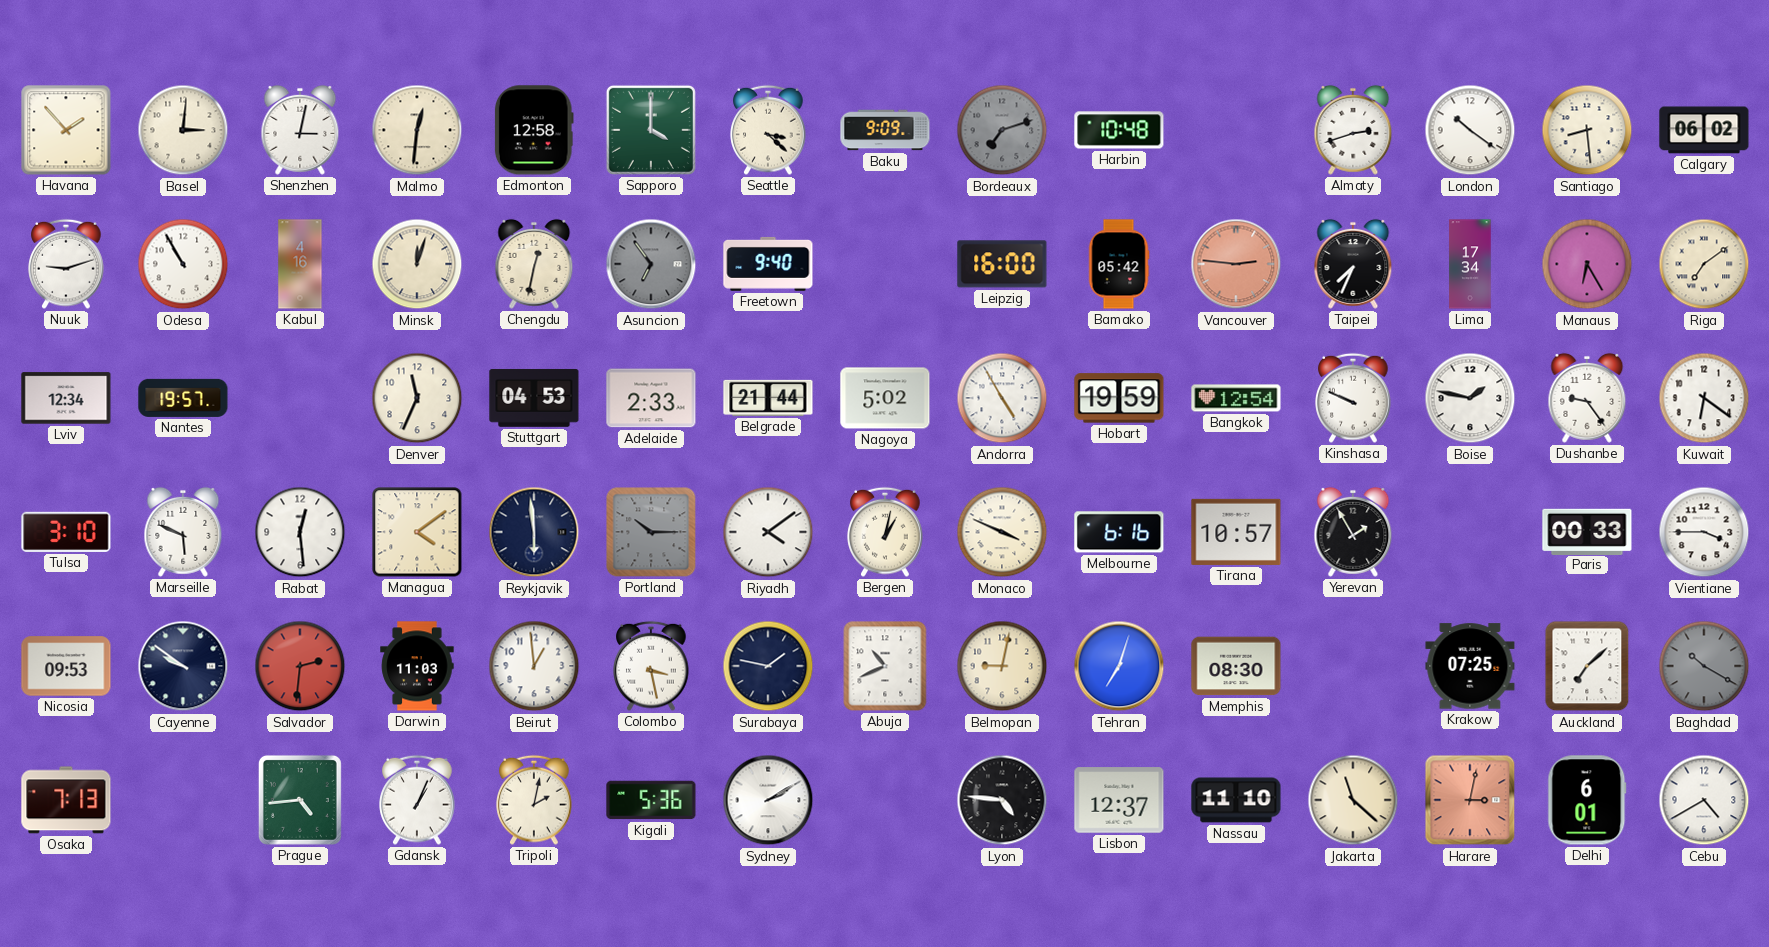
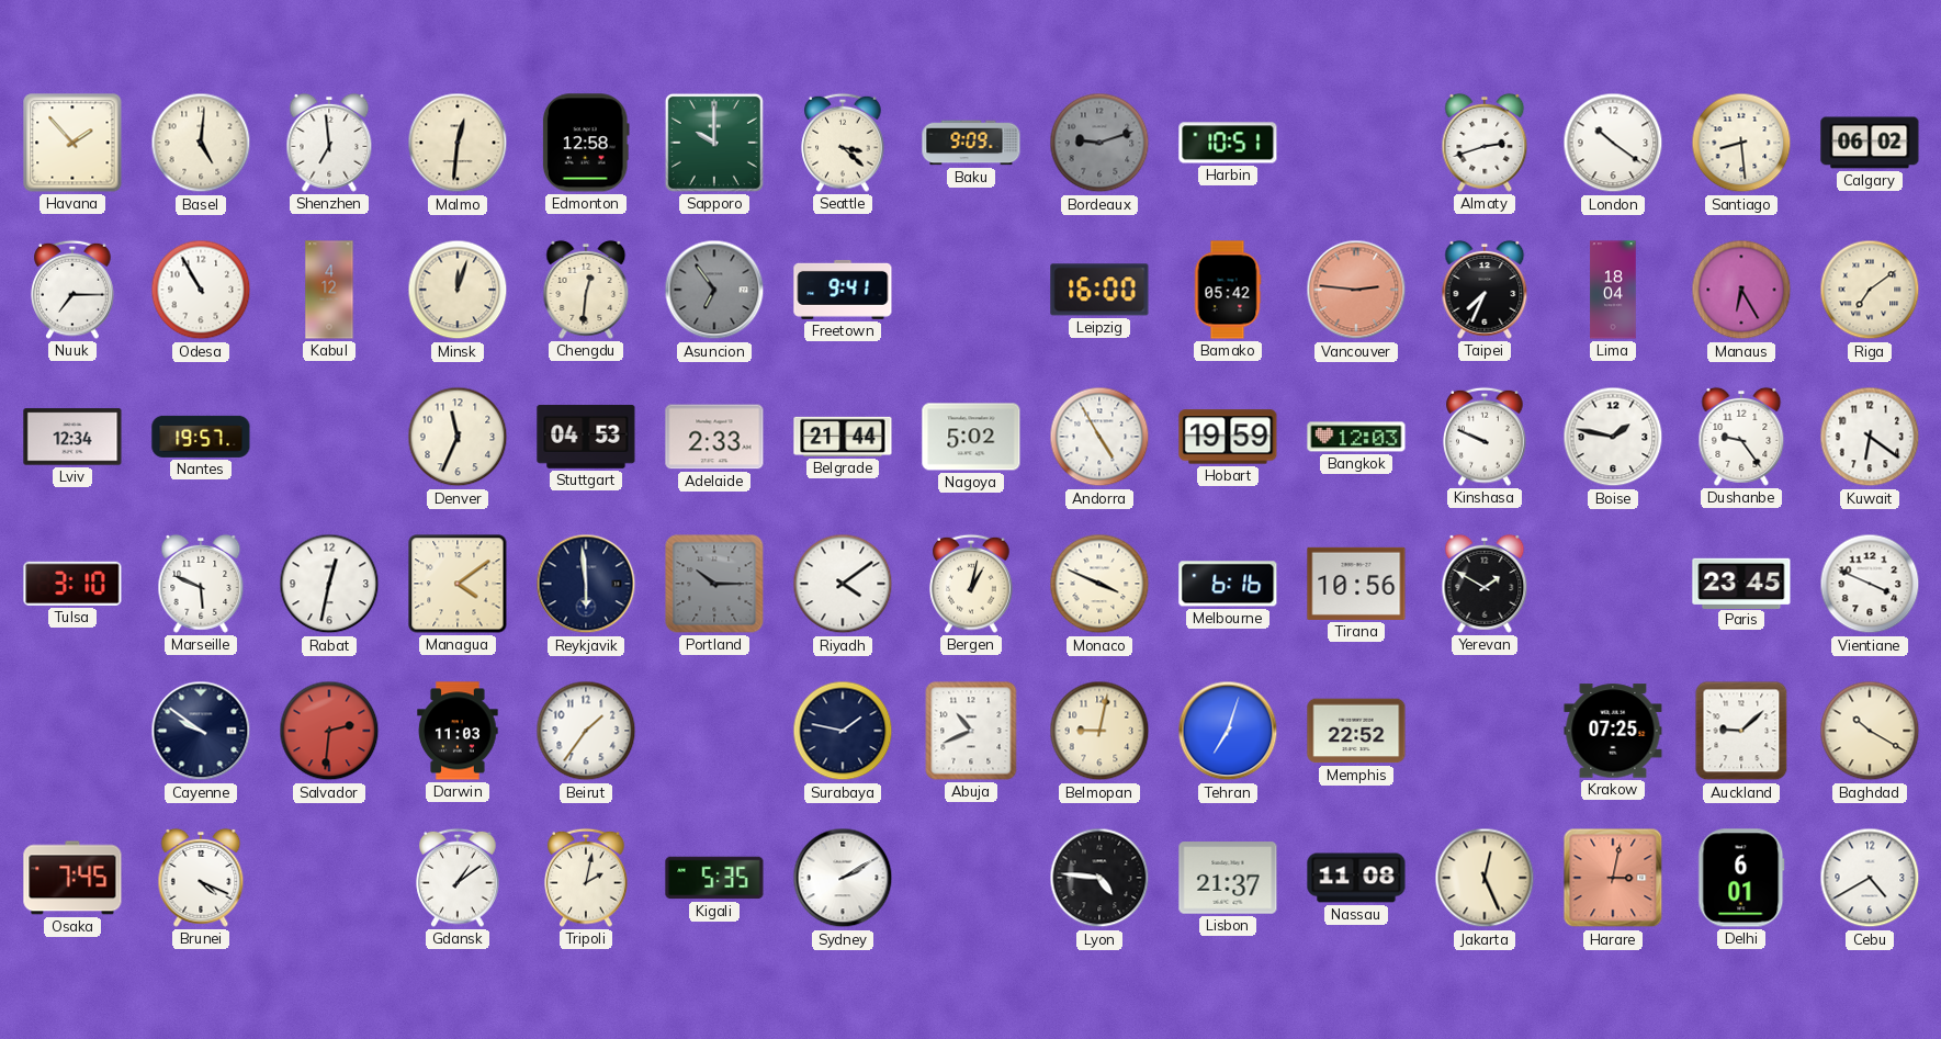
Basel: 3:01 -> 5:01
Shenzhen: 3:02 -> 6:59
Sapporo: 4:00 -> 10:00
Bordeaux: 7:12 -> 9:12
Harbin: 10:48 -> 10:51
Nuuk: 9:12 -> 7:15
Kabul: 4:16 -> 4:12
Chengdu: 12:32 -> 12:31
Freetown: 9:40 -> 9:41
Lima: 17:34 -> 18:04
Bangkok: 12:54 -> 12:03
Rabat: 12:29 -> 12:32
Tirana: 10:57 -> 10:56
Yerevan: 1:55 -> 1:50
Paris: 00:33 -> 23:45
Vientiane: 3:45 -> 3:49
Nicosia: 09:53 -> none
Beirut: 12:59 -> 1:36
Colombo: 3:28 -> none
Memphis: 08:30 -> 22:52
Auckland: 7:08 -> 9:08
Baghdad dial: grey -> cream
Osaka: 7:13 -> 7:45
Brunei: none -> 4:19
Prague: 4:44 -> none
Gdansk: 1:04 -> 1:09
Kigali: 5:36 -> 5:35
Lisbon: 12:37 -> 21:37
Nassau: 11:10 -> 11:08
Jakarta: 11:22 -> 12:26
